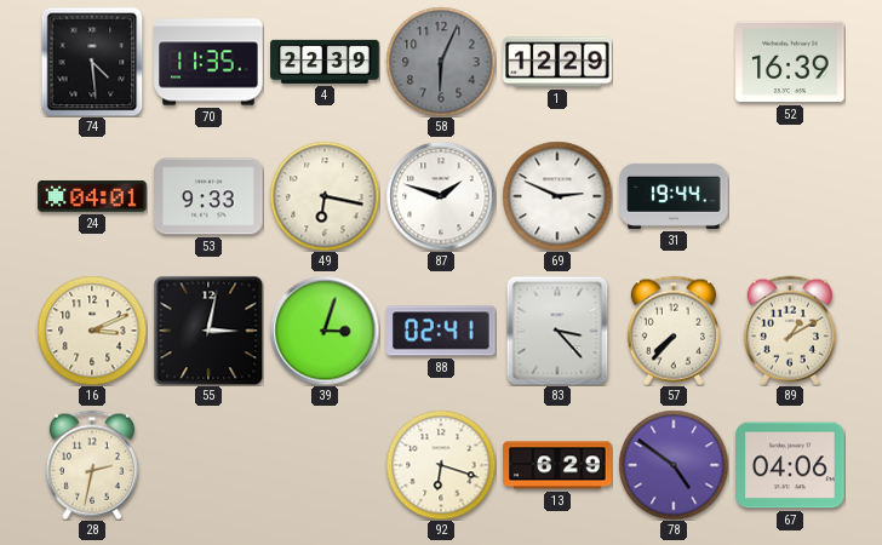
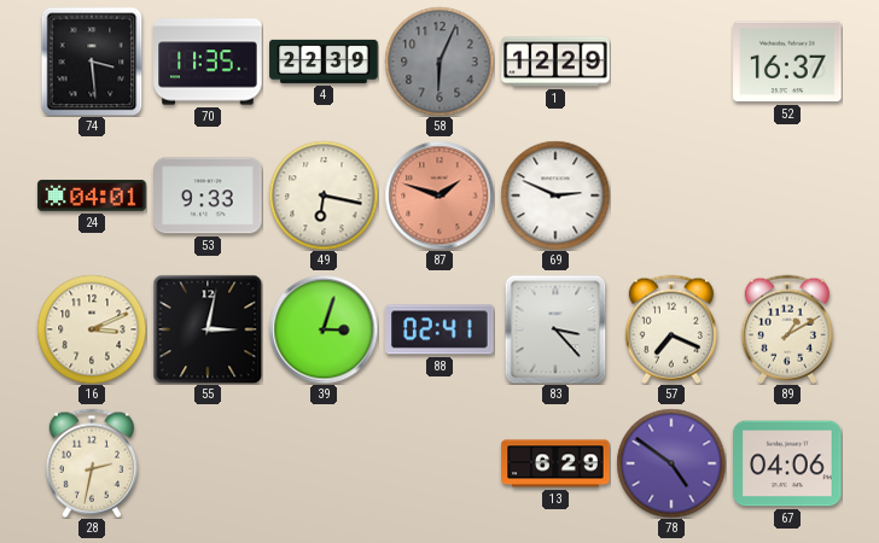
74: 4:29 -> 3:29
52: 16:39 -> 16:37
87 dial: white -> salmon
31: 19:44 -> none
57: 7:37 -> 7:19
92: 6:18 -> none
